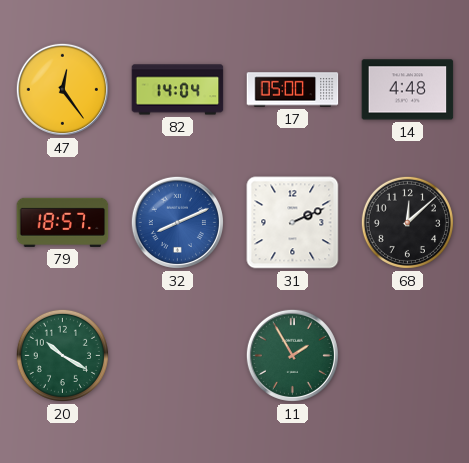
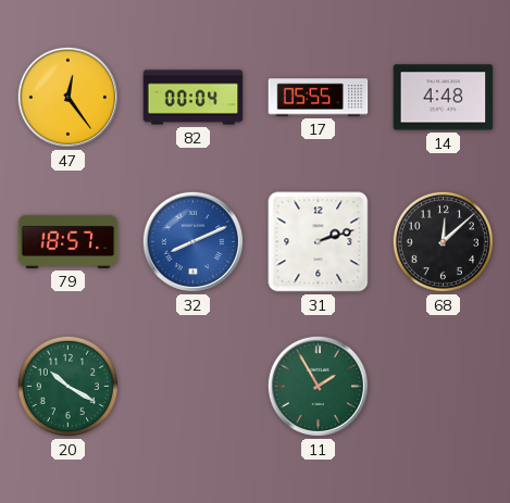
82: 14:04 -> 00:04
17: 05:00 -> 05:55
31: 2:11 -> 2:12
